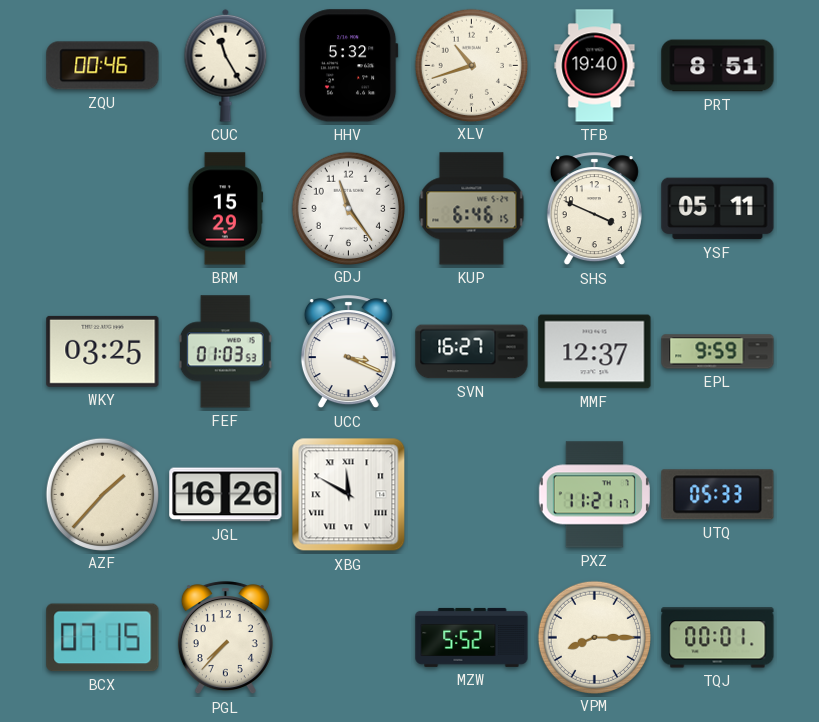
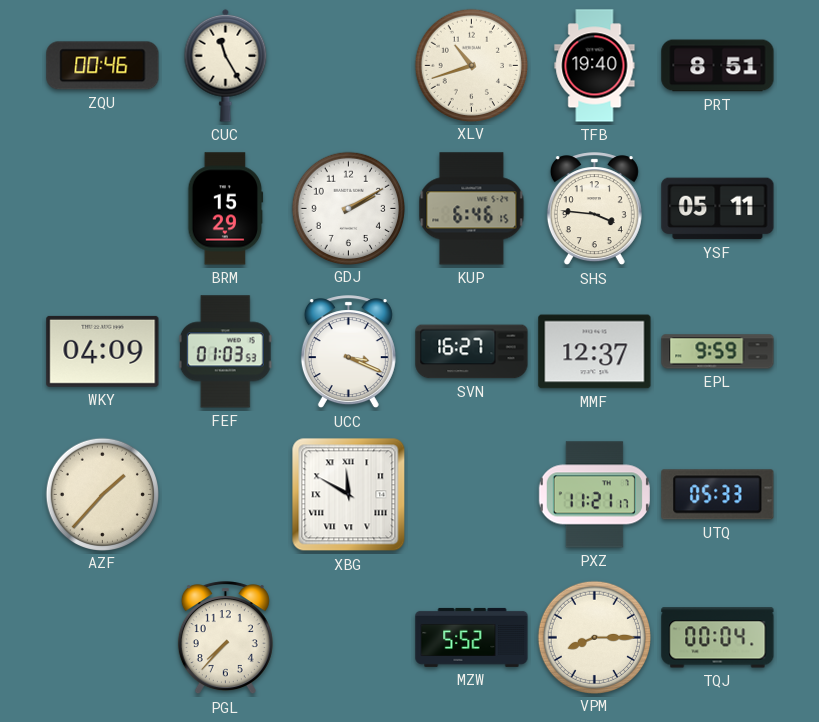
HHV: 5:32 -> none
GDJ: 11:24 -> 2:10
SHS: 3:49 -> 3:46
WKY: 03:25 -> 04:09
JGL: 16:26 -> none
BCX: 07:15 -> none
TQJ: 00:01 -> 00:04
